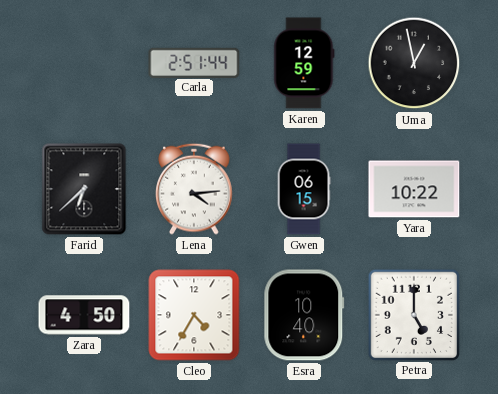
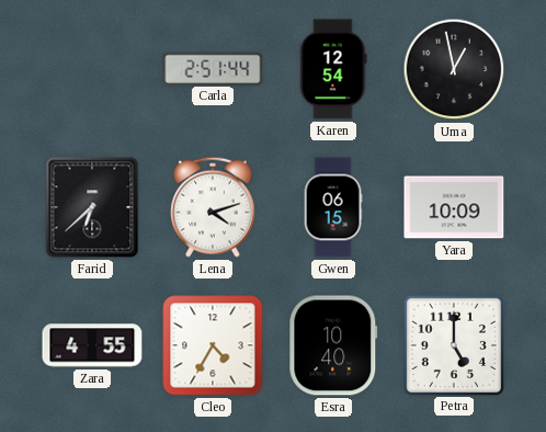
Karen: 12:59 -> 12:54
Lena: 4:14 -> 4:12
Yara: 10:22 -> 10:09
Zara: 4:50 -> 4:55
